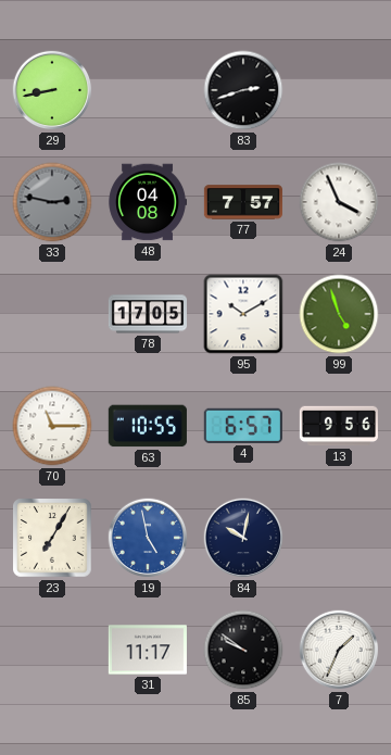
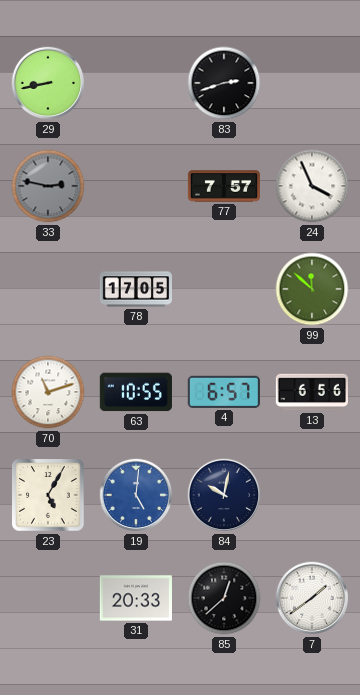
48: 04:08 -> none
95: 10:10 -> none
99: 4:57 -> 11:52
70: 11:15 -> 11:12
13: 9:56 -> 6:56
23: 7:05 -> 5:05
19: 4:58 -> 5:01
31: 11:17 -> 20:33
85: 9:51 -> 12:38
7: 1:34 -> 1:39
